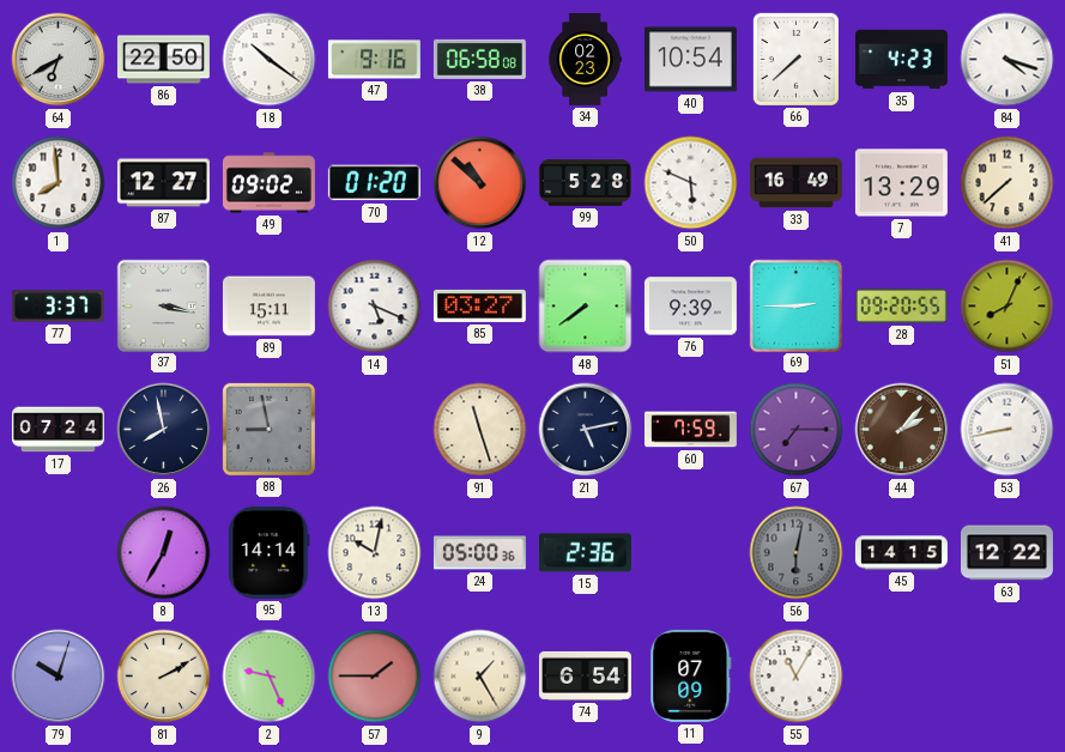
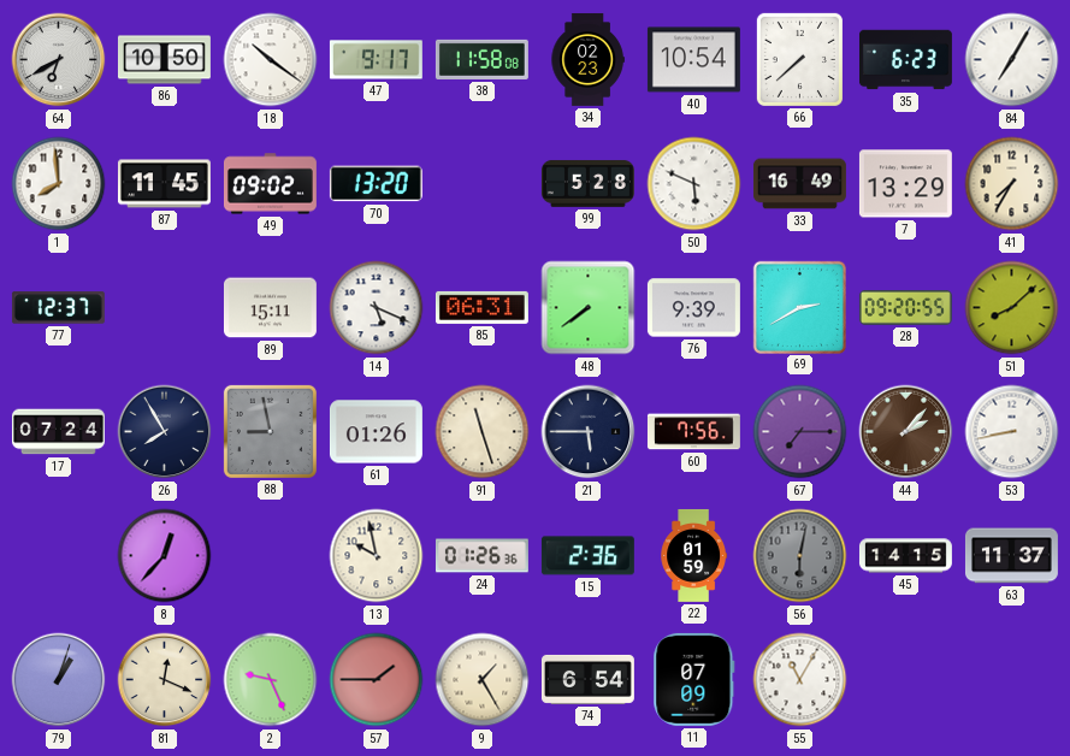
86: 22:50 -> 10:50
47: 9:16 -> 9:17
38: 06:58 -> 11:58
35: 4:23 -> 6:23
84: 4:18 -> 7:05
87: 12:27 -> 11:45
70: 01:20 -> 13:20
12: 10:52 -> none
41: 7:38 -> 7:35
77: 3:37 -> 12:37
37: 3:17 -> none
85: 03:27 -> 06:31
69: 2:45 -> 2:40
51: 8:04 -> 8:08
26: 7:58 -> 7:55
61: none -> 01:26
21: 5:13 -> 5:45
60: 7:59 -> 7:56
8: 12:35 -> 12:37
95: 14:14 -> none
13: 10:02 -> 9:58
24: 05:00 -> 01:26
22: none -> 01:59
63: 12:22 -> 11:37
79: 10:03 -> 1:03
81: 2:10 -> 12:19
